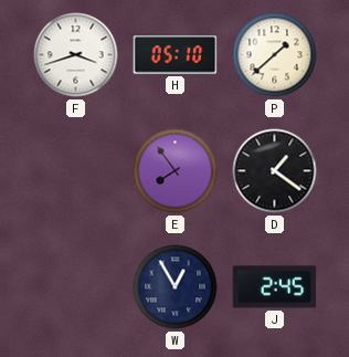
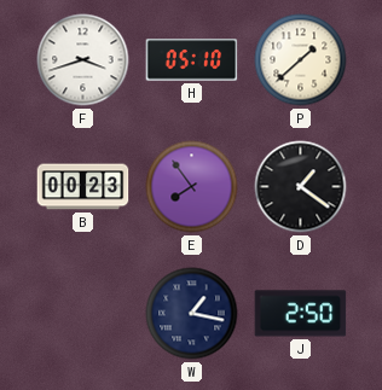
B: none -> 00:23
W: 12:55 -> 1:17
J: 2:45 -> 2:50
